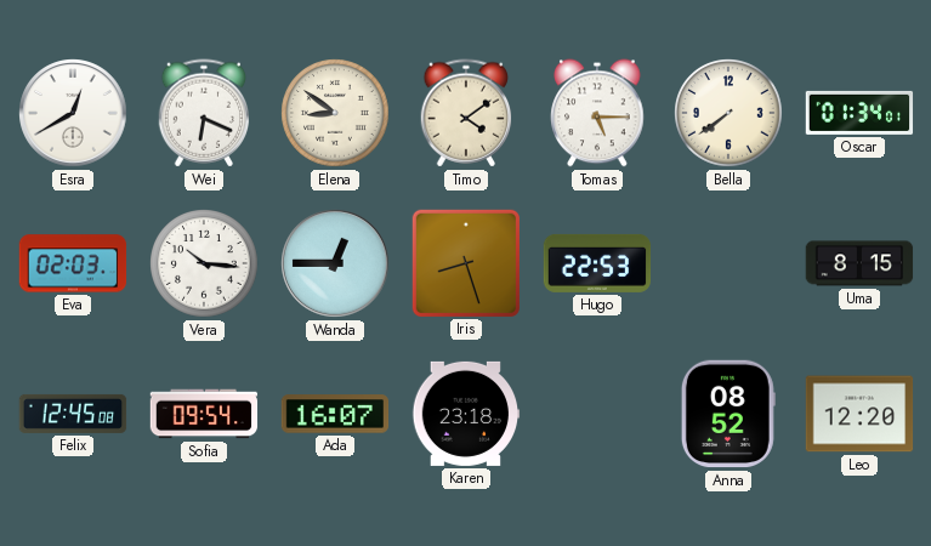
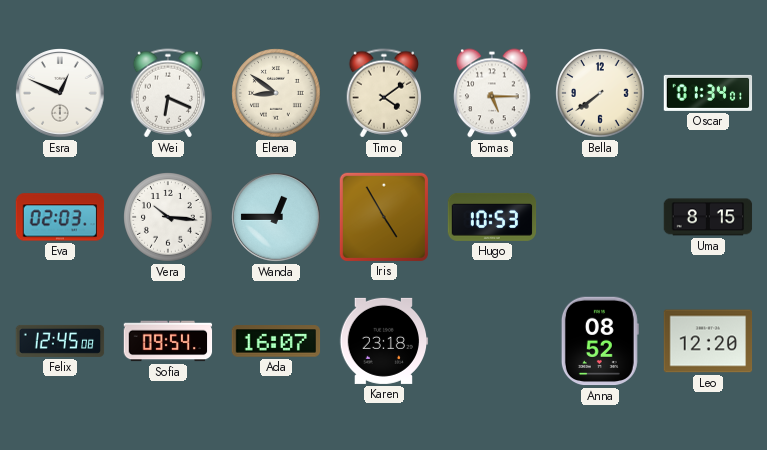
Esra: 12:40 -> 12:49
Iris: 8:27 -> 4:55
Hugo: 22:53 -> 10:53
